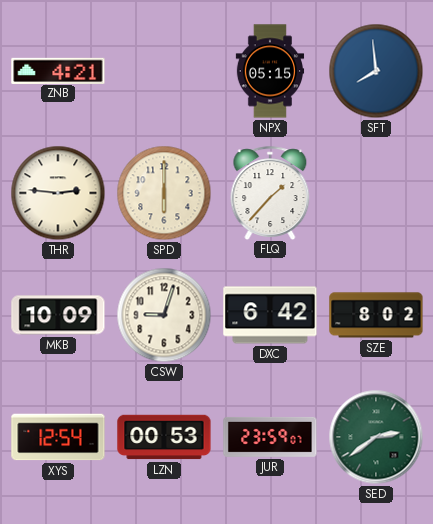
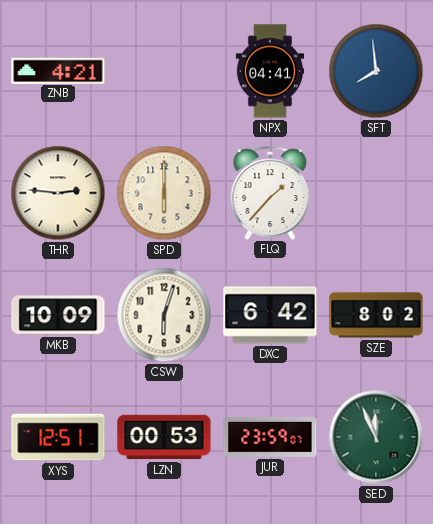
NPX: 05:15 -> 04:41
CSW: 9:03 -> 6:03
XYS: 12:54 -> 12:51
SED: 2:39 -> 11:56
